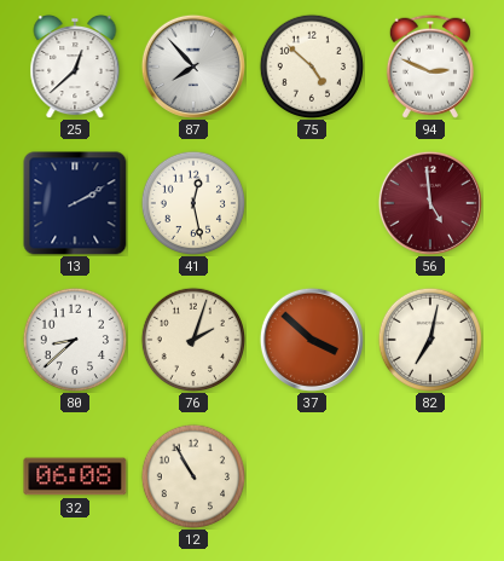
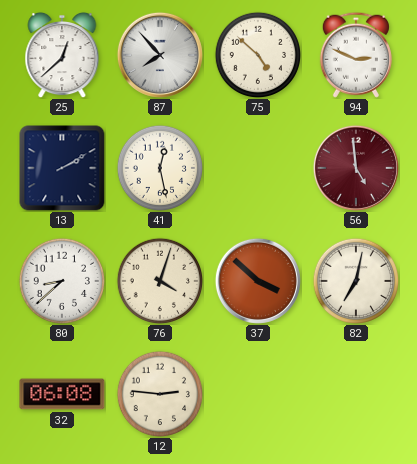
76: 2:03 -> 4:03
12: 10:55 -> 2:46
